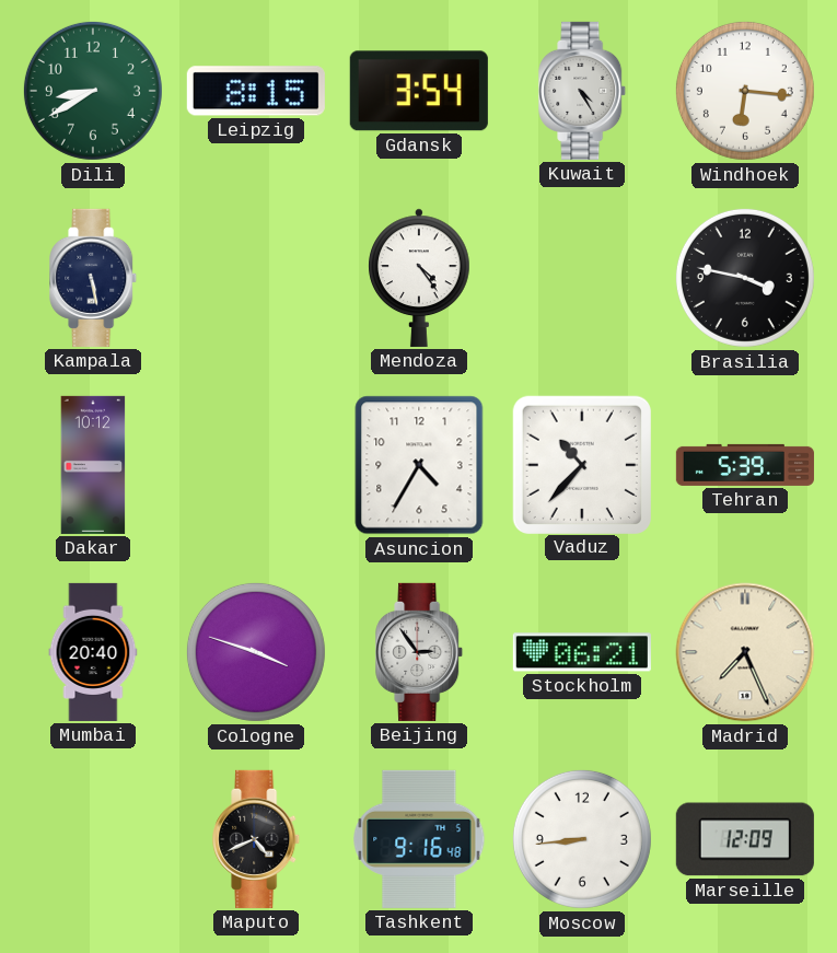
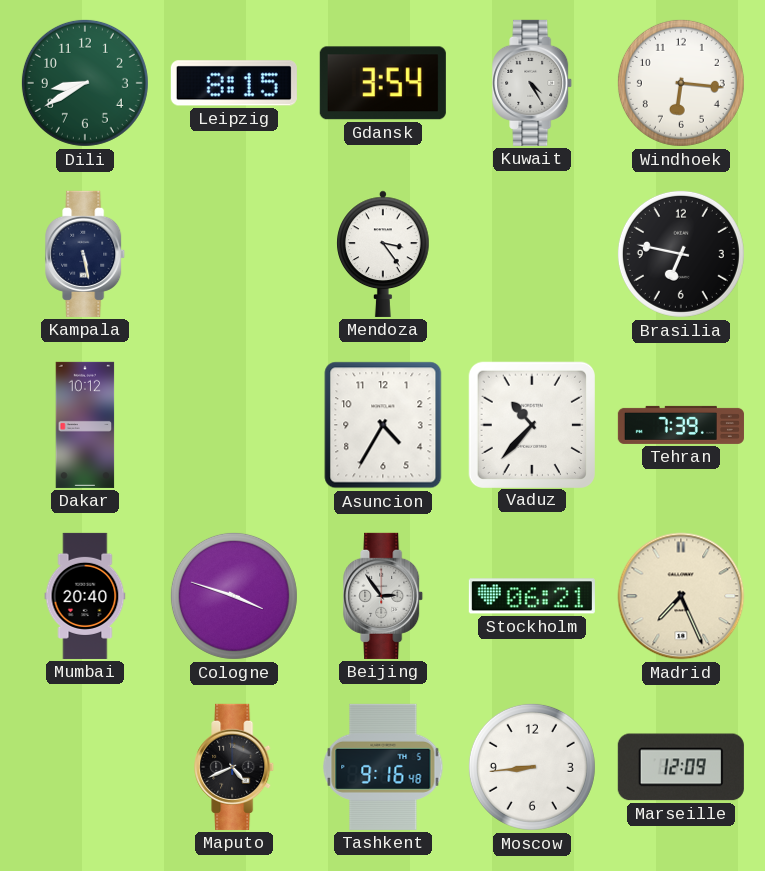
Mendoza: 4:24 -> 3:24
Brasilia: 3:47 -> 6:47
Tehran: 5:39 -> 7:39
